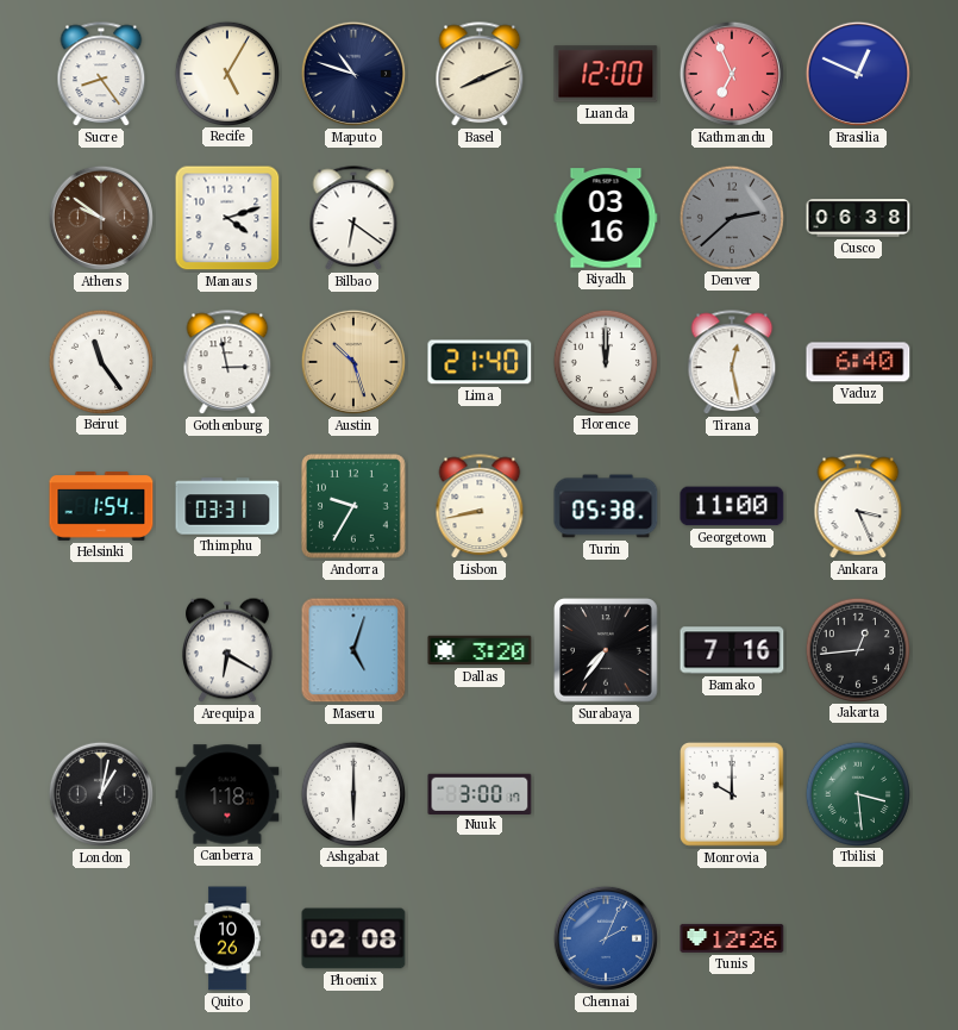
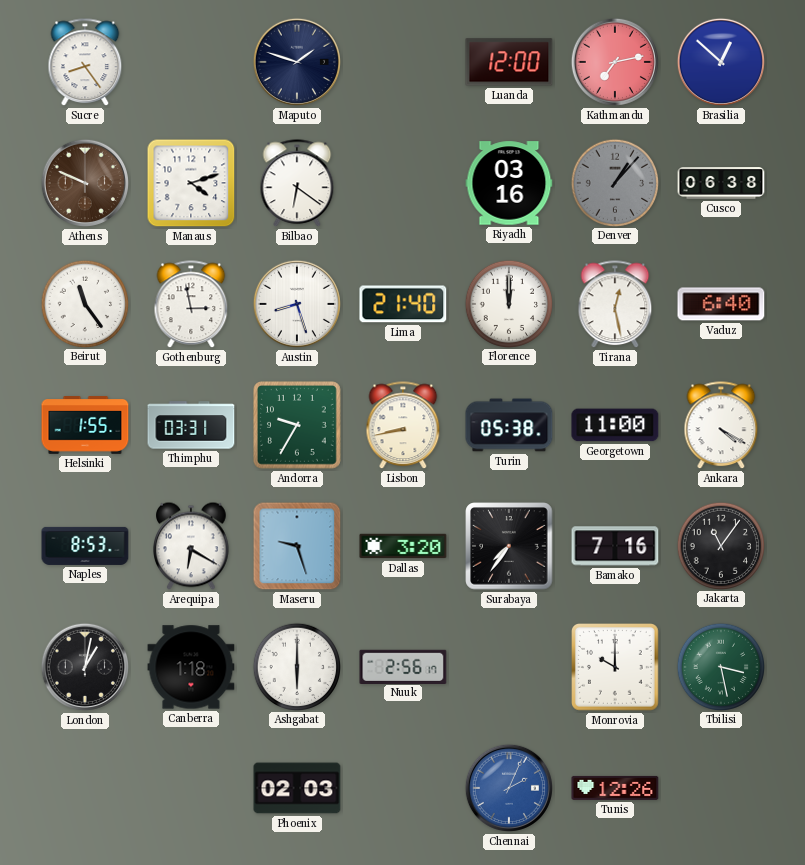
Recife: 5:05 -> none
Maputo: 10:48 -> 1:48
Basel: 8:11 -> none
Kathmandu: 6:56 -> 7:13
Brasilia: 12:49 -> 12:52
Athens: 9:51 -> 9:49
Denver: 2:38 -> 1:07
Austin: 10:27 -> 8:27
Austin dial: champagne -> white
Helsinki: 1:54 -> 1:55
Ankara: 3:26 -> 4:20
Naples: none -> 8:53
Maseru: 5:03 -> 9:27
Jakarta: 12:44 -> 11:06
Nuuk: 3:00 -> 2:56
Tbilisi: 3:29 -> 3:28
Quito: 10:26 -> none
Phoenix: 02:08 -> 02:03
